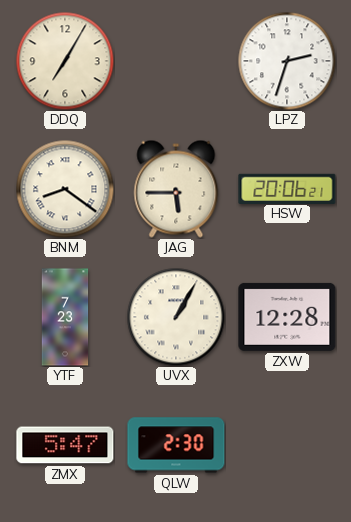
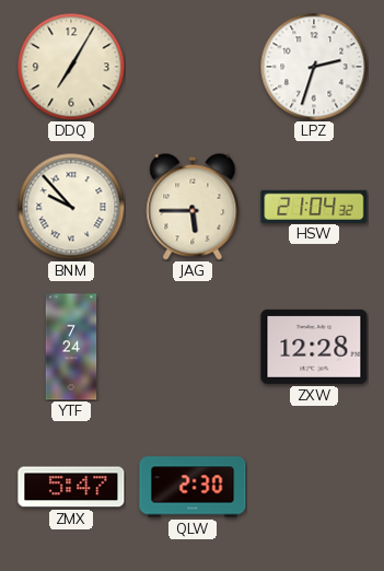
BNM: 8:21 -> 9:53
HSW: 20:06 -> 21:04
YTF: 7:23 -> 7:24
UVX: 1:05 -> none
